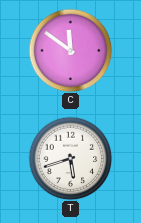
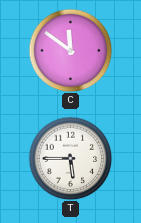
T: 5:42 -> 5:45
